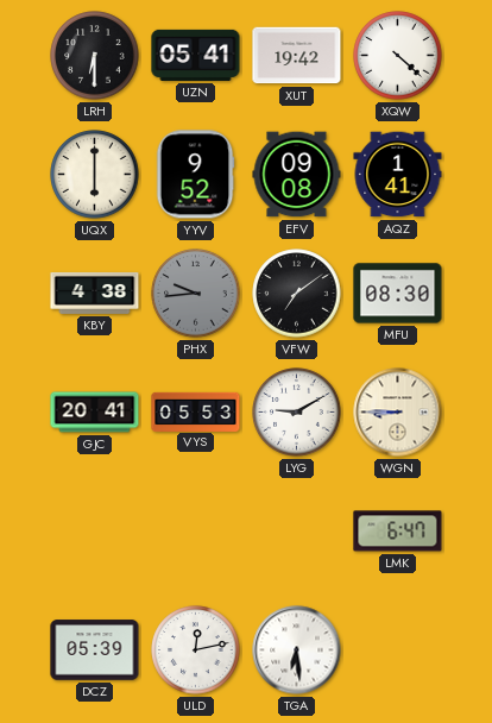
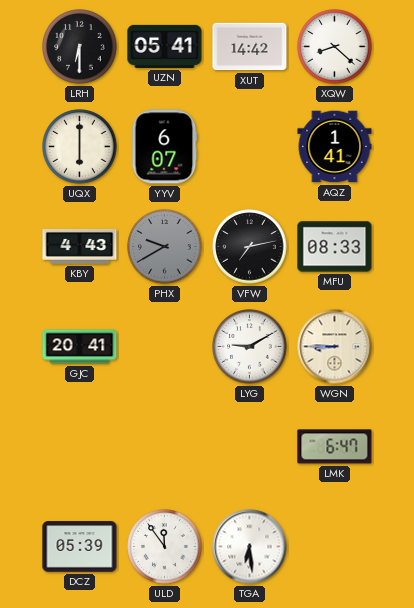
XUT: 19:42 -> 14:42
XQW: 4:22 -> 8:22
YYV: 9:52 -> 6:07
EFV: 09:08 -> none
KBY: 4:38 -> 4:43
PHX: 9:44 -> 9:40
VFW: 7:09 -> 7:13
MFU: 08:30 -> 08:33
VYS: 05:53 -> none
ULD: 12:13 -> 11:54
